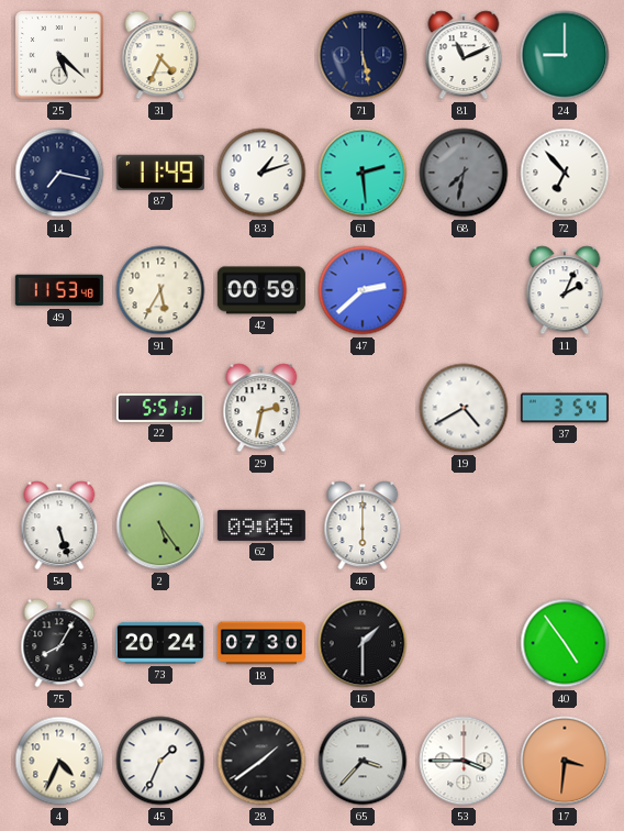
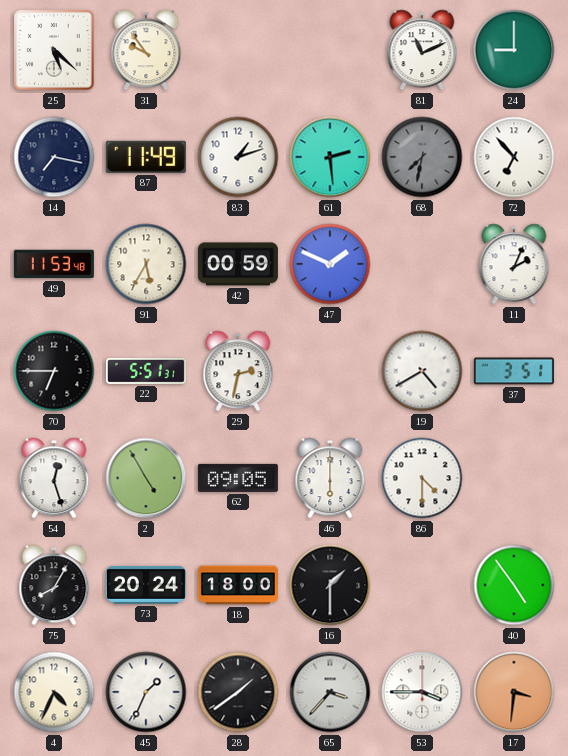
31: 4:34 -> 9:54
71: 5:28 -> none
47: 2:38 -> 1:49
70: none -> 6:45
37: 3:54 -> 3:51
54: 5:27 -> 12:27
2: 5:24 -> 4:55
86: none -> 4:30
18: 07:30 -> 18:00
